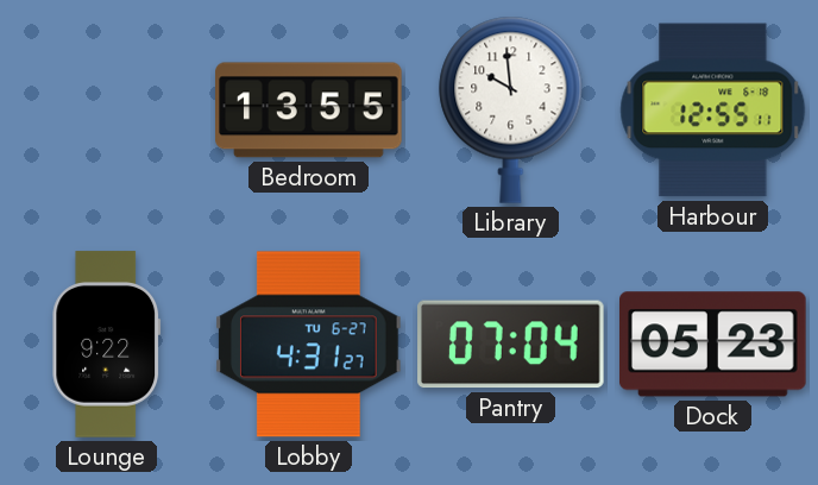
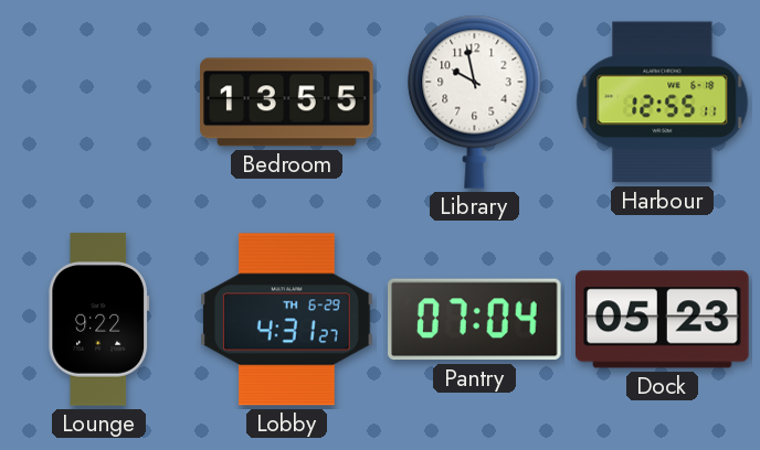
Library: 9:59 -> 9:58
Lobby date: TU 6-27 -> TH 6-29
